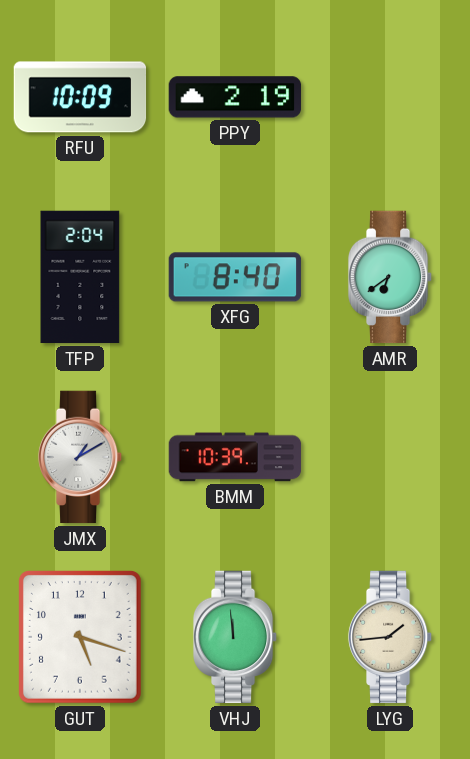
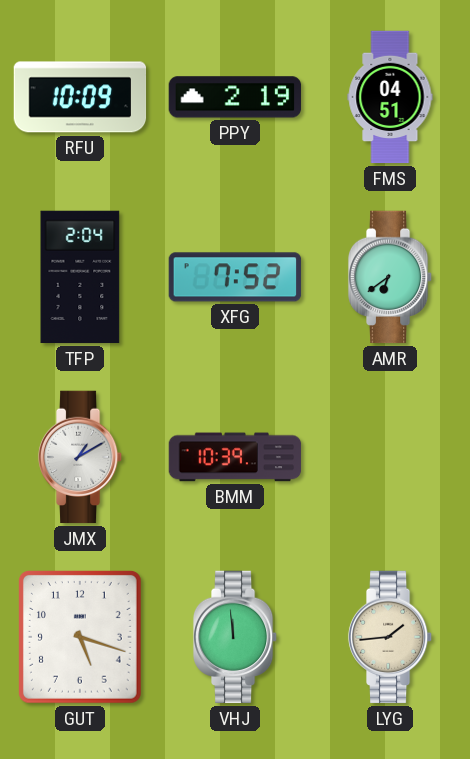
FMS: none -> 04:51
XFG: 8:40 -> 7:52
